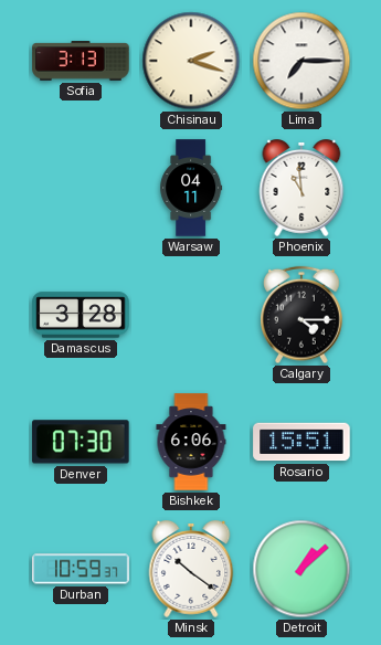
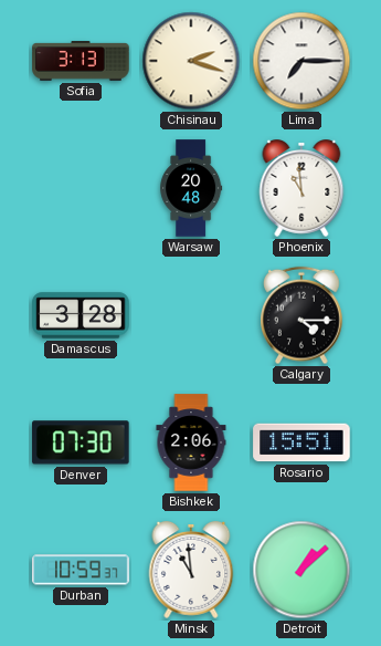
Warsaw: 04:11 -> 20:48
Bishkek: 6:06 -> 2:06
Minsk: 10:21 -> 10:59
